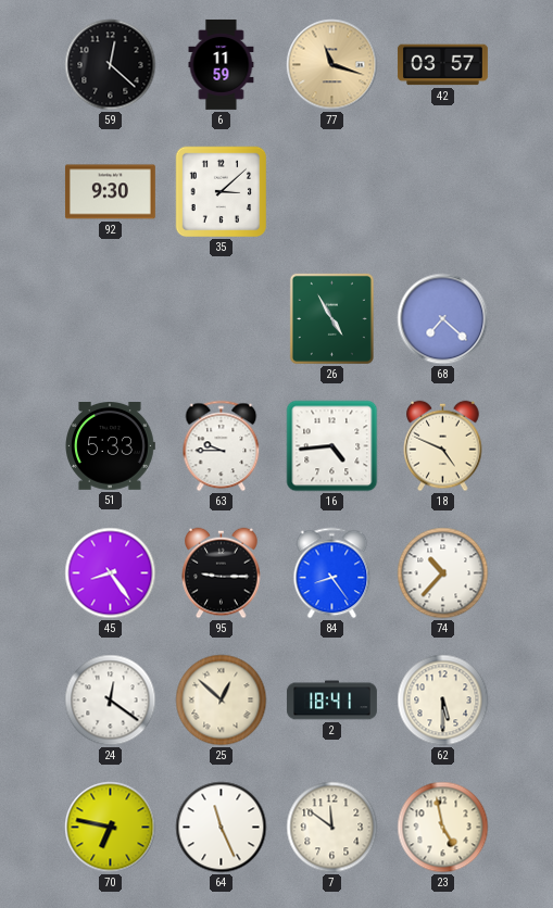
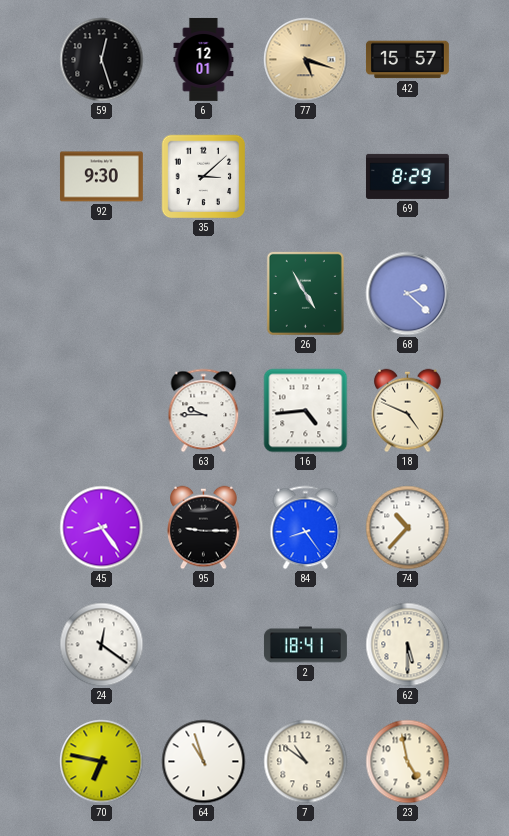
59: 12:22 -> 12:27
6: 11:59 -> 12:01
77: 11:18 -> 5:18
42: 03:57 -> 15:57
69: none -> 8:29
68: 7:22 -> 2:22
51: 5:33 -> none
25: 12:52 -> none
64: 11:26 -> 10:57
7: 11:51 -> 10:51
